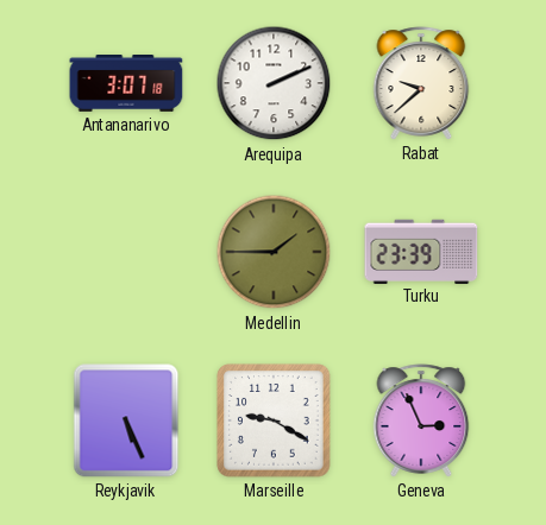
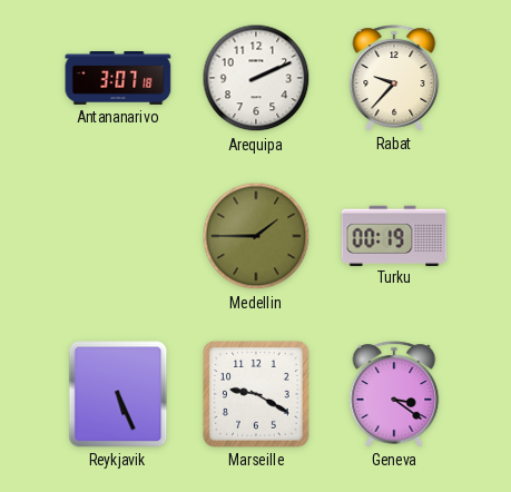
Rabat: 9:38 -> 9:37
Turku: 23:39 -> 00:19
Geneva: 2:56 -> 3:21
